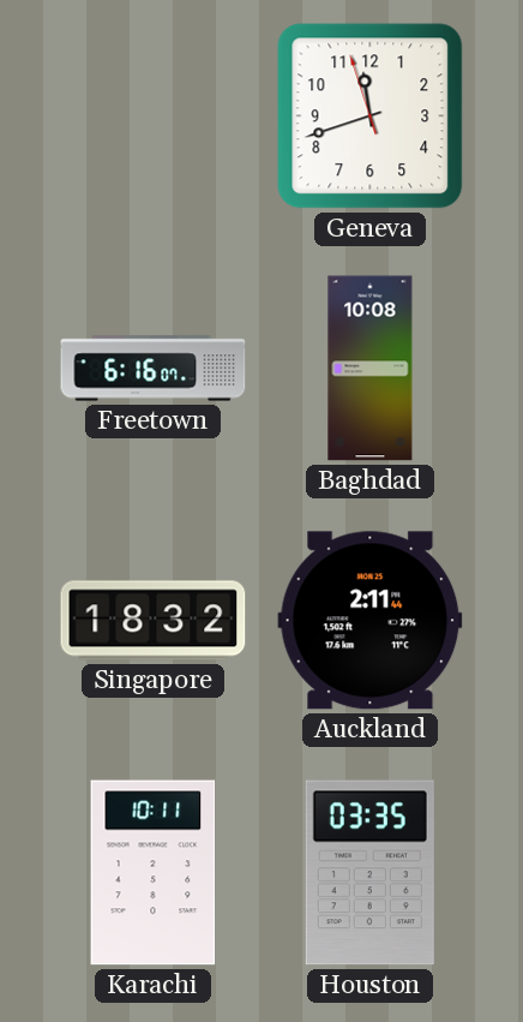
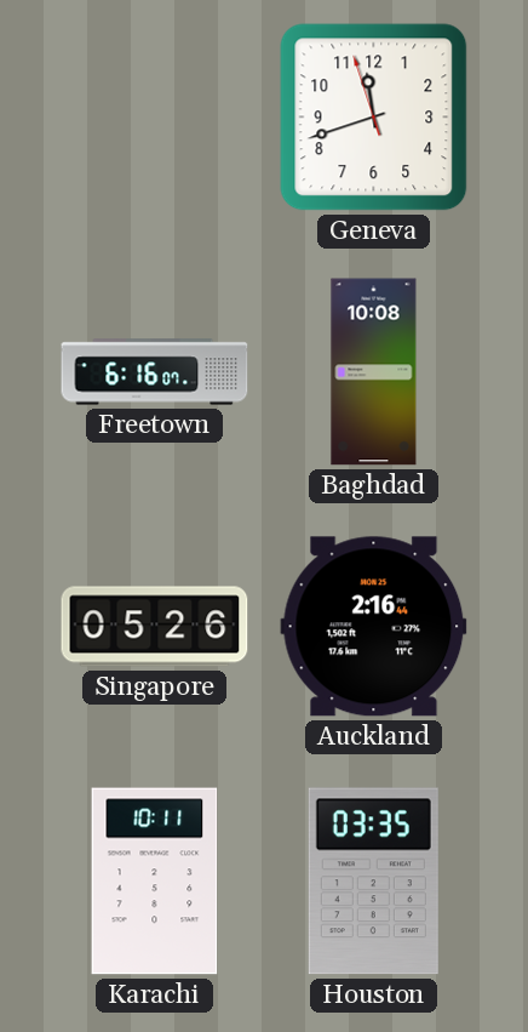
Singapore: 18:32 -> 05:26
Auckland: 2:11 -> 2:16
